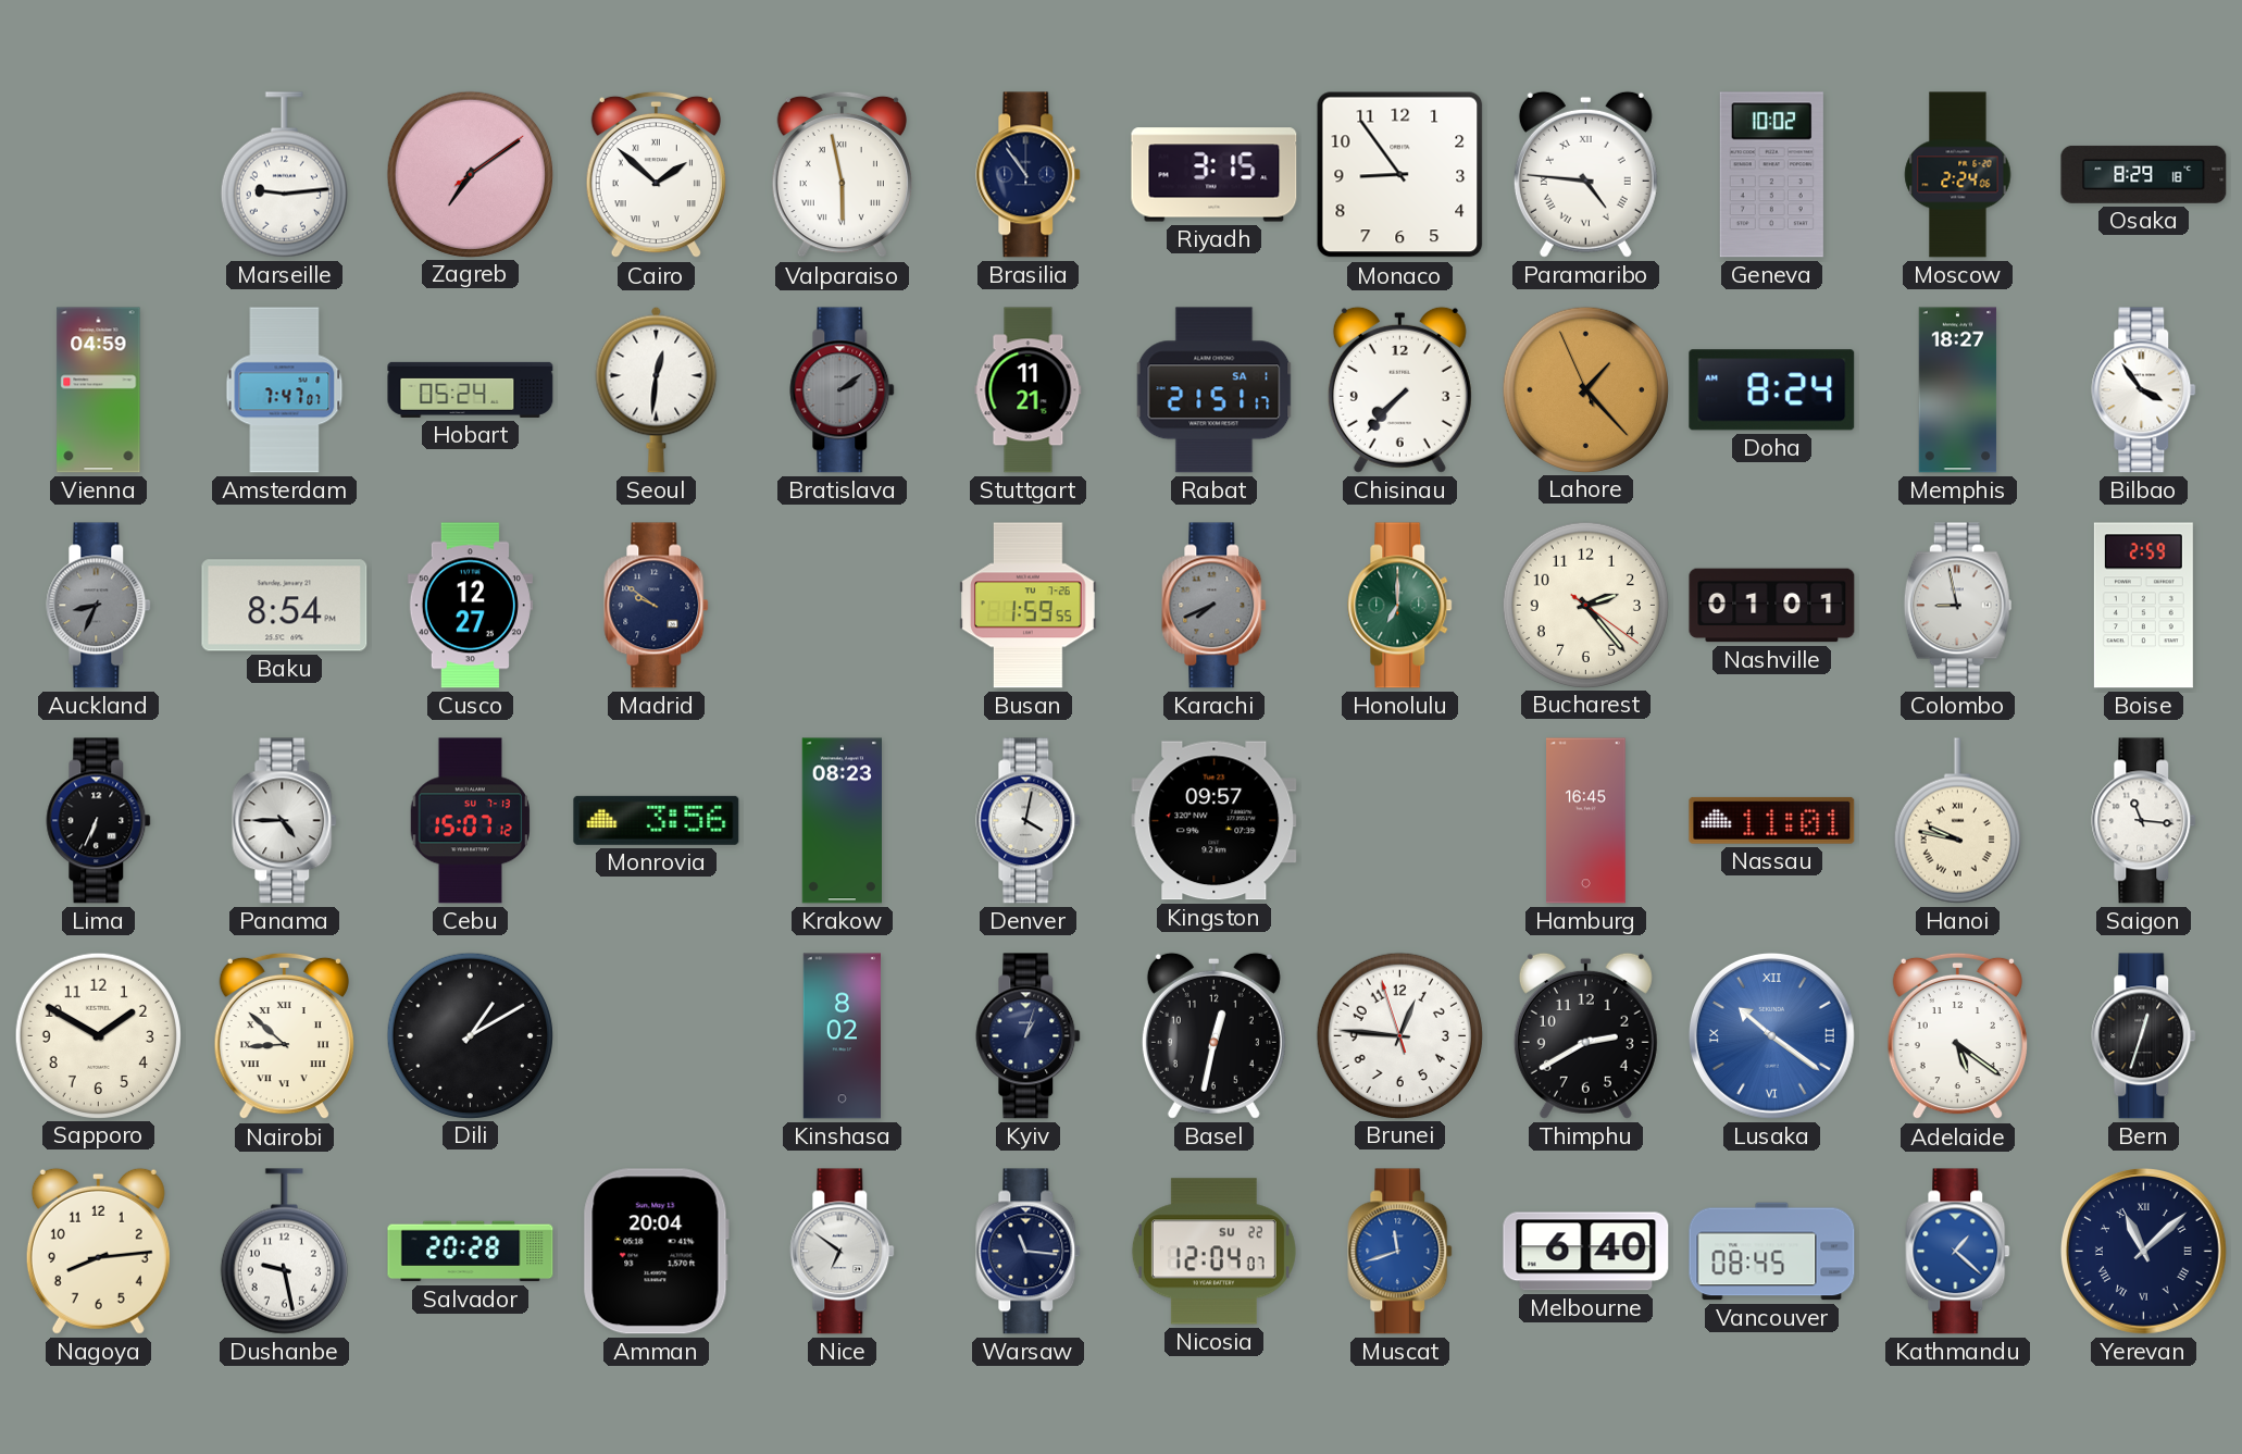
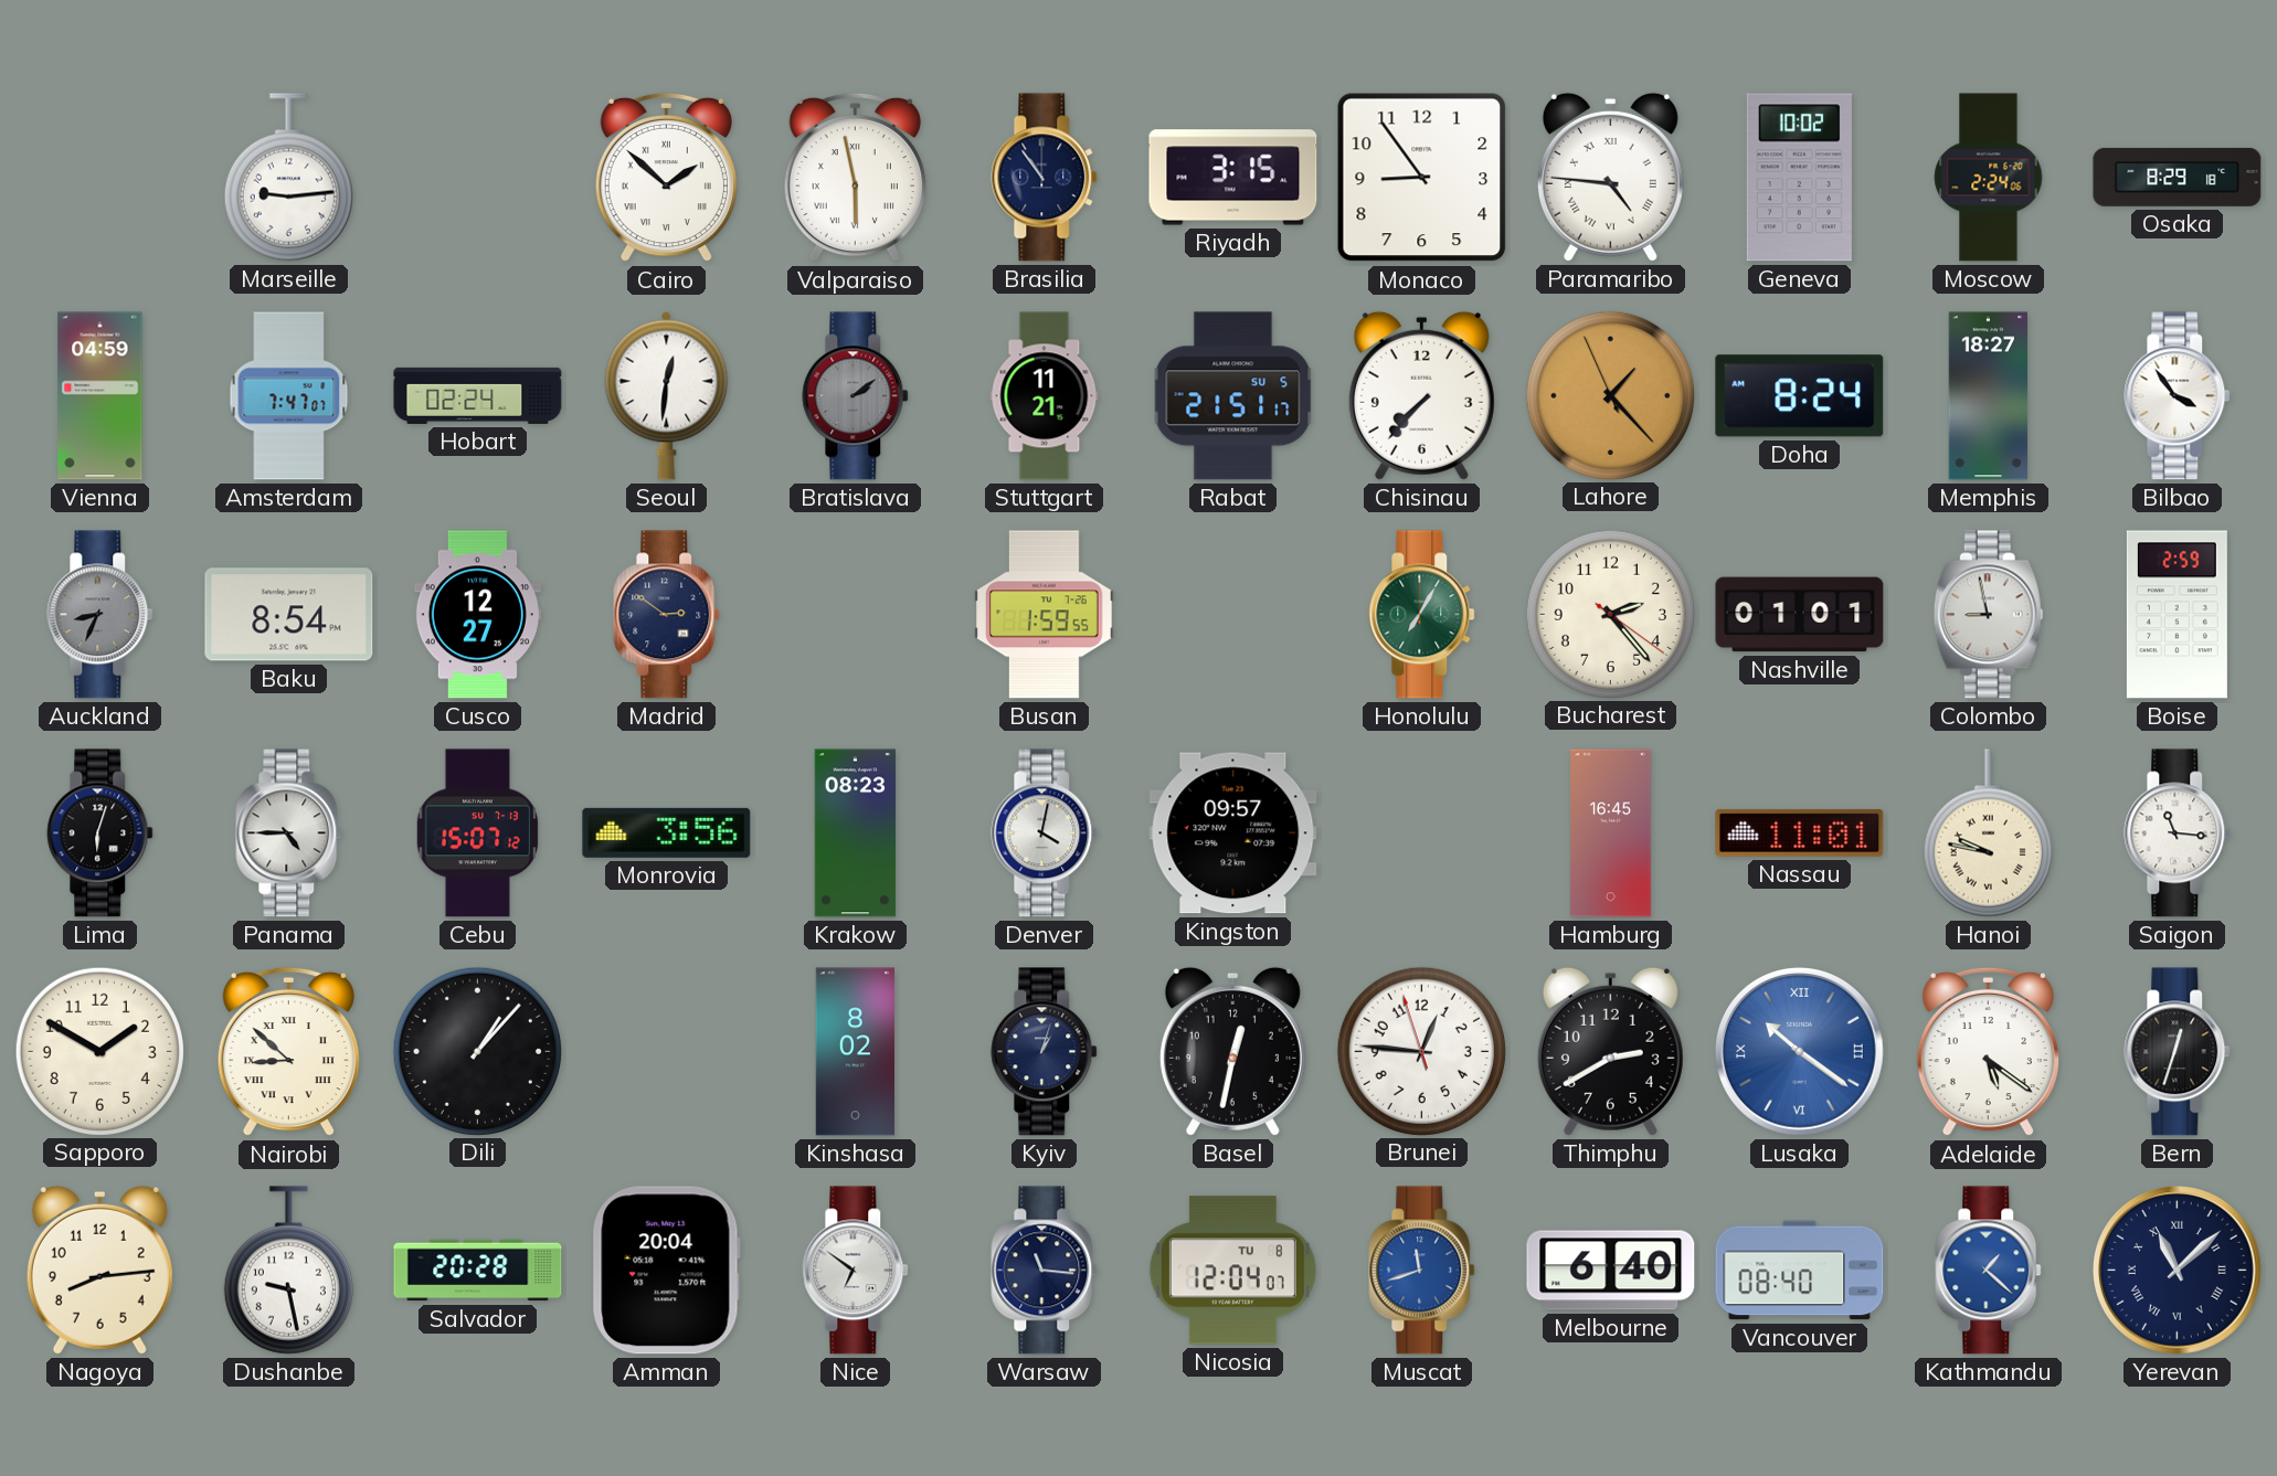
Zagreb: 7:09 -> none
Hobart: 05:24 -> 02:24
Rabat date: SA 1 -> SU 5
Madrid: 9:51 -> 2:51
Karachi: 7:41 -> none
Honolulu: 7:00 -> 7:05
Lima: 6:34 -> 6:03
Dili: 1:10 -> 1:07
Nicosia date: SU 22 -> TU 8
Vancouver: 08:45 -> 08:40
